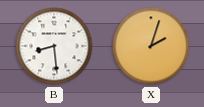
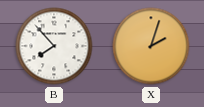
B: 8:29 -> 7:53
